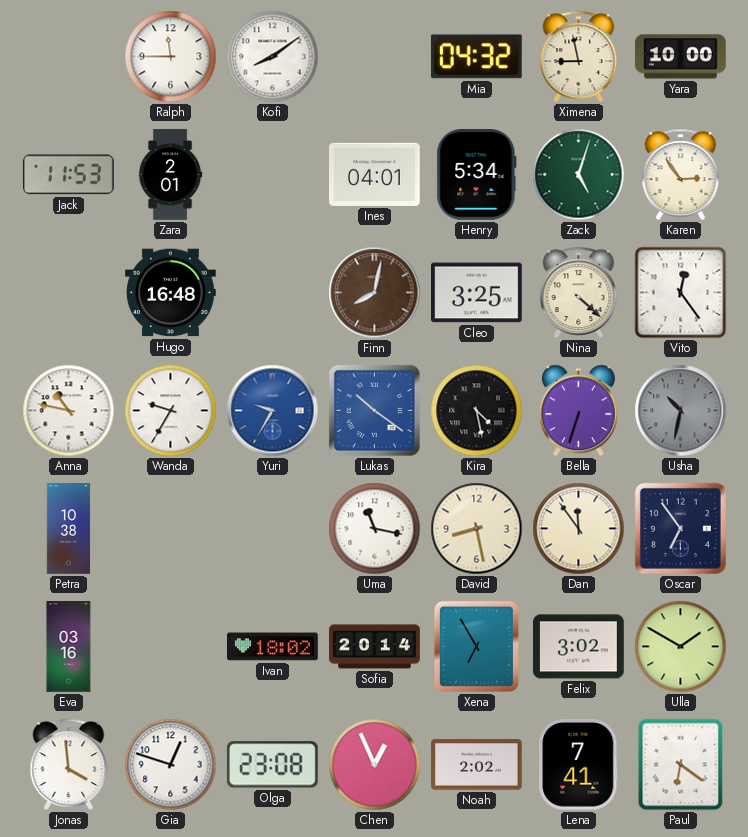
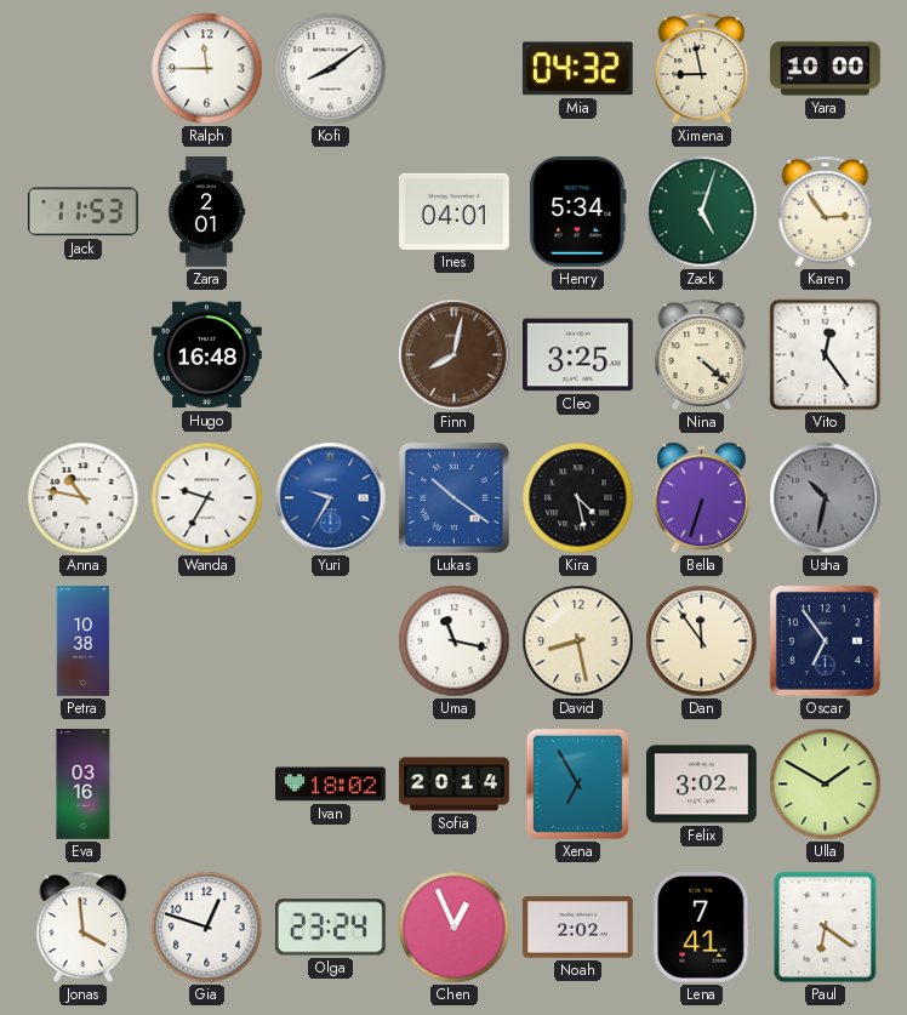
Olga: 23:08 -> 23:24
